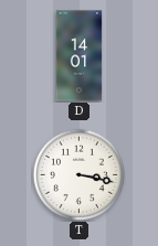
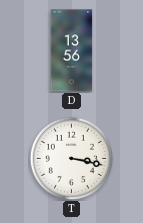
D: 14:01 -> 13:56
